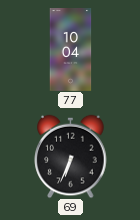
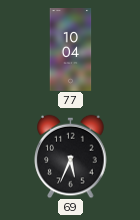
69: 6:34 -> 5:34
